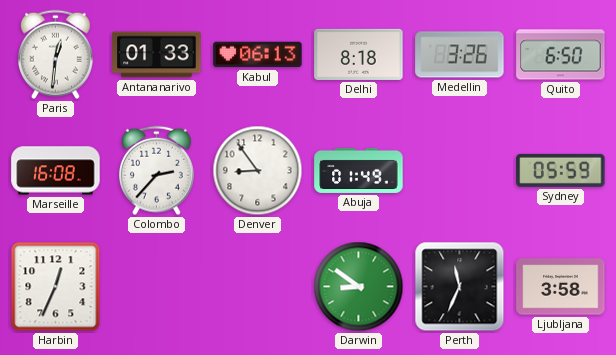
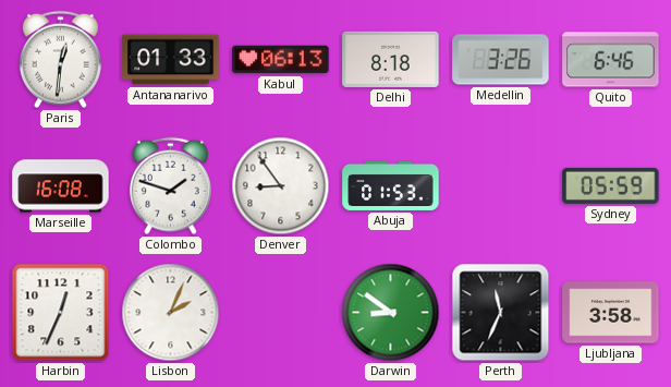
Quito: 6:50 -> 6:46
Colombo: 2:37 -> 1:48
Abuja: 01:49 -> 01:53
Lisbon: none -> 2:04
